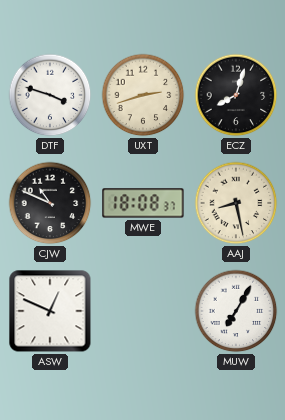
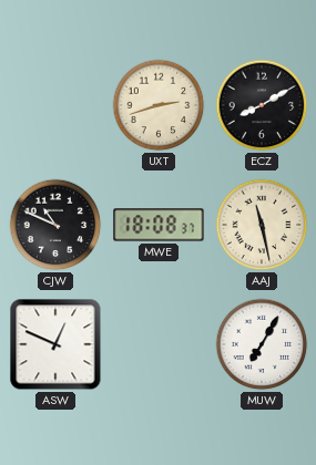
DTF: 3:48 -> none
ECZ: 8:03 -> 8:10
AAJ: 8:28 -> 11:28
